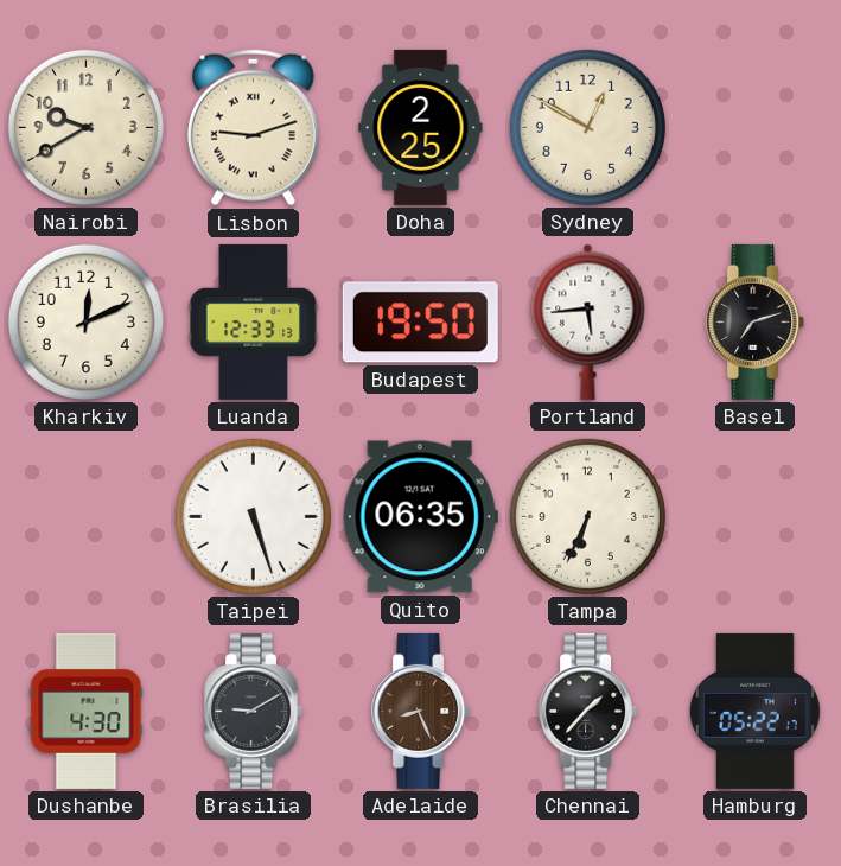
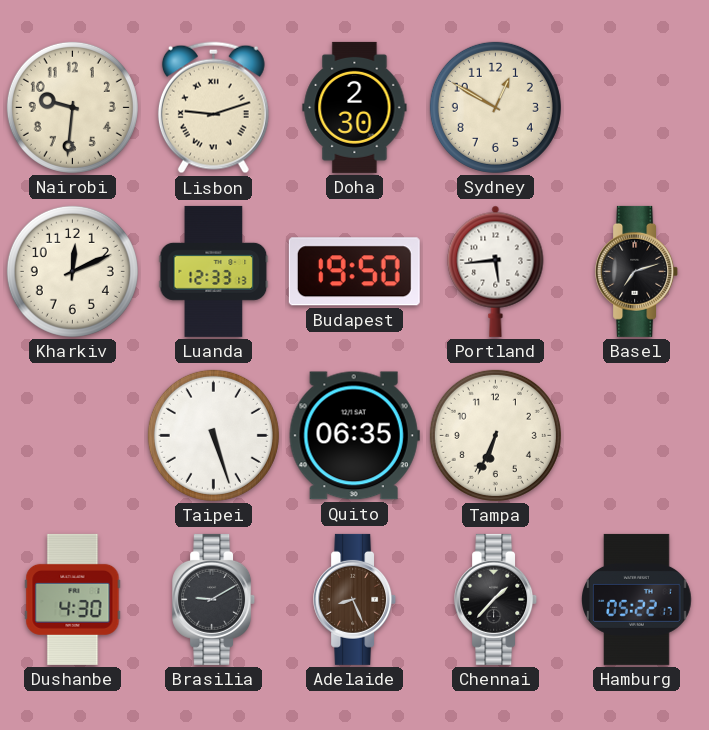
Nairobi: 9:40 -> 9:31
Doha: 2:25 -> 2:30
